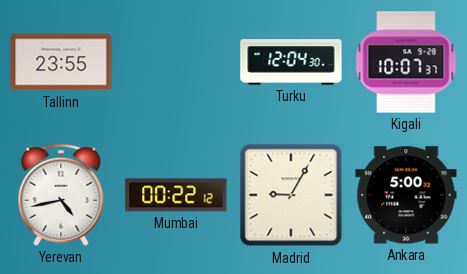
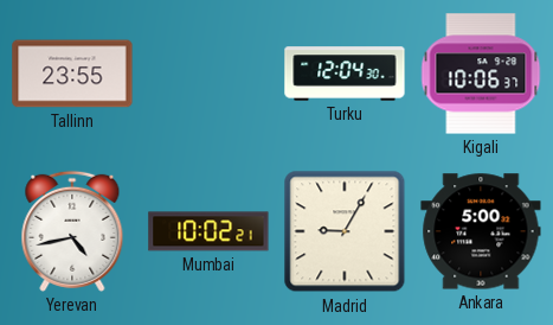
Kigali: 10:07 -> 10:06
Mumbai: 00:22 -> 10:02
